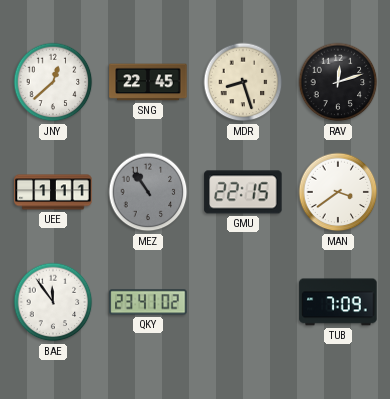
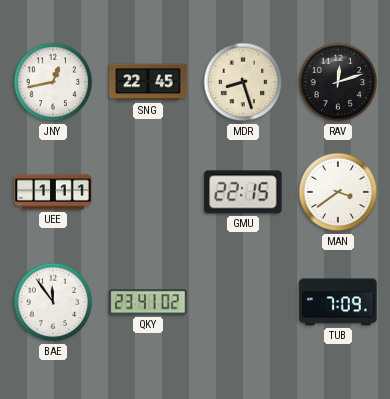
JNY: 12:38 -> 12:43
MEZ: 10:54 -> none
